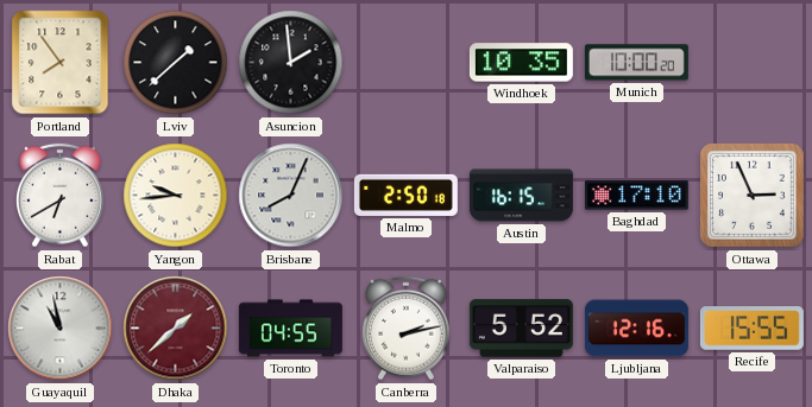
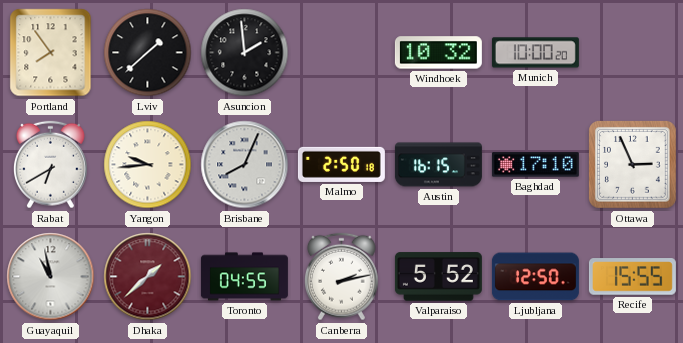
Windhoek: 10:35 -> 10:32
Ljubljana: 12:16 -> 12:50
